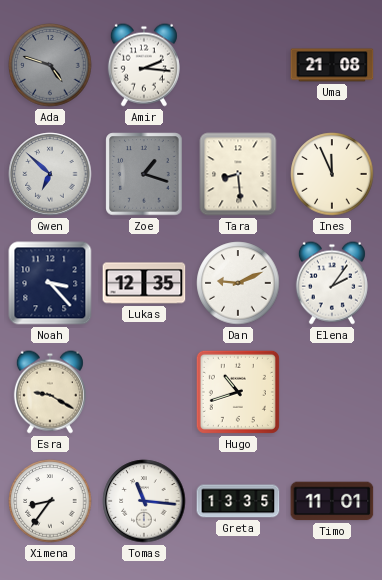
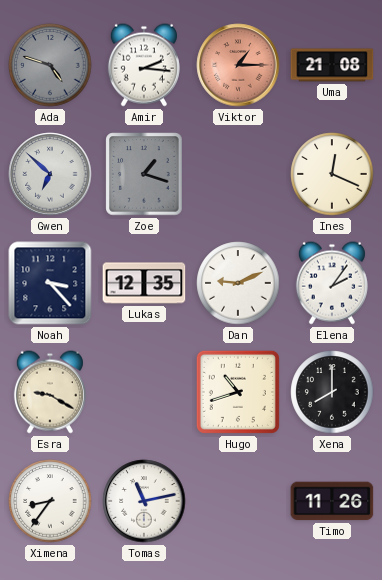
Viktor: none -> 1:15
Tara: 8:29 -> none
Ines: 11:56 -> 12:19
Xena: none -> 8:00
Tomas: 11:16 -> 11:13
Greta: 13:35 -> none
Timo: 11:01 -> 11:26
